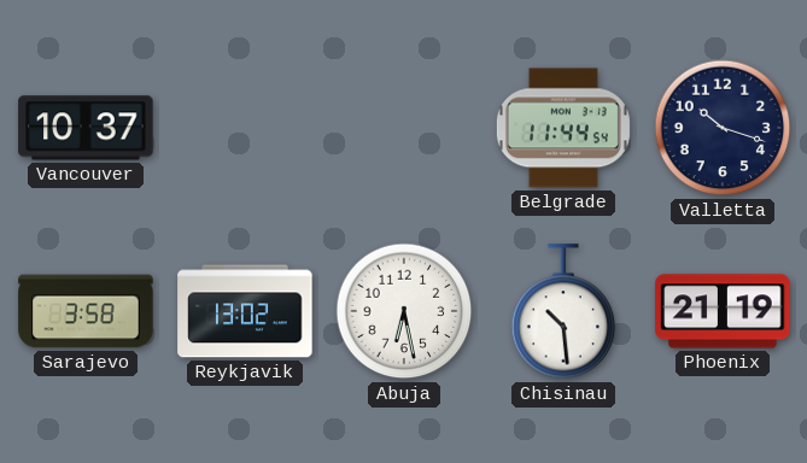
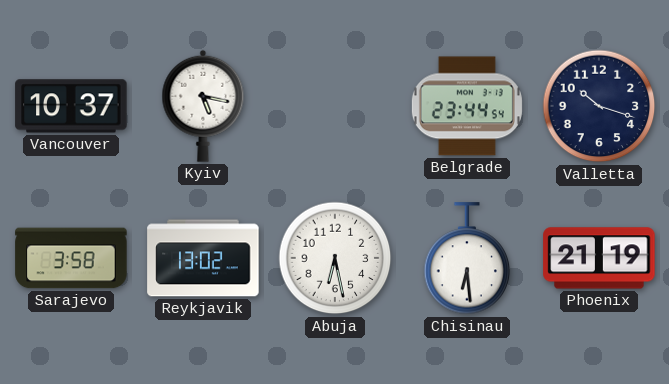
Kyiv: none -> 5:17
Belgrade: 11:44 -> 23:44
Chisinau: 10:29 -> 6:29
